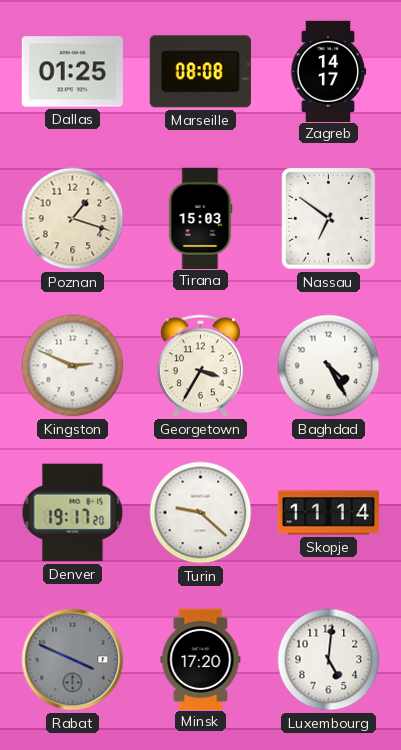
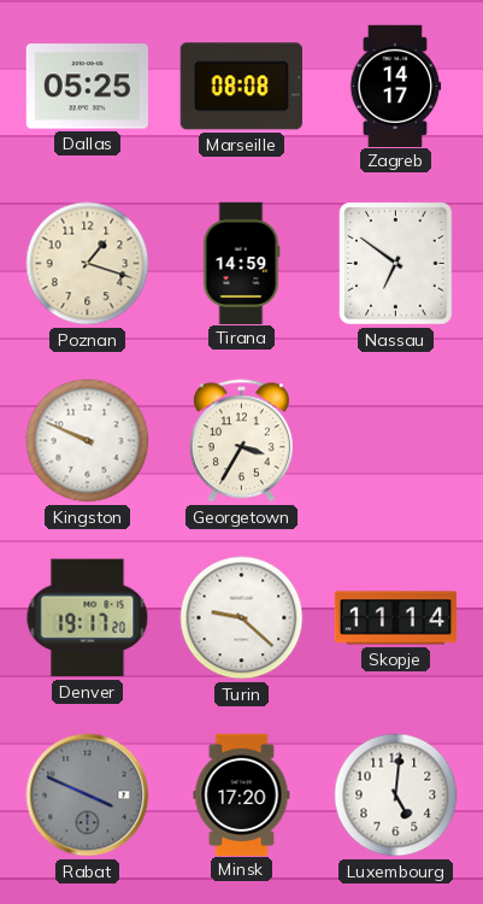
Dallas: 01:25 -> 05:25
Tirana: 15:03 -> 14:59
Kingston: 2:49 -> 9:49
Baghdad: 4:25 -> none
